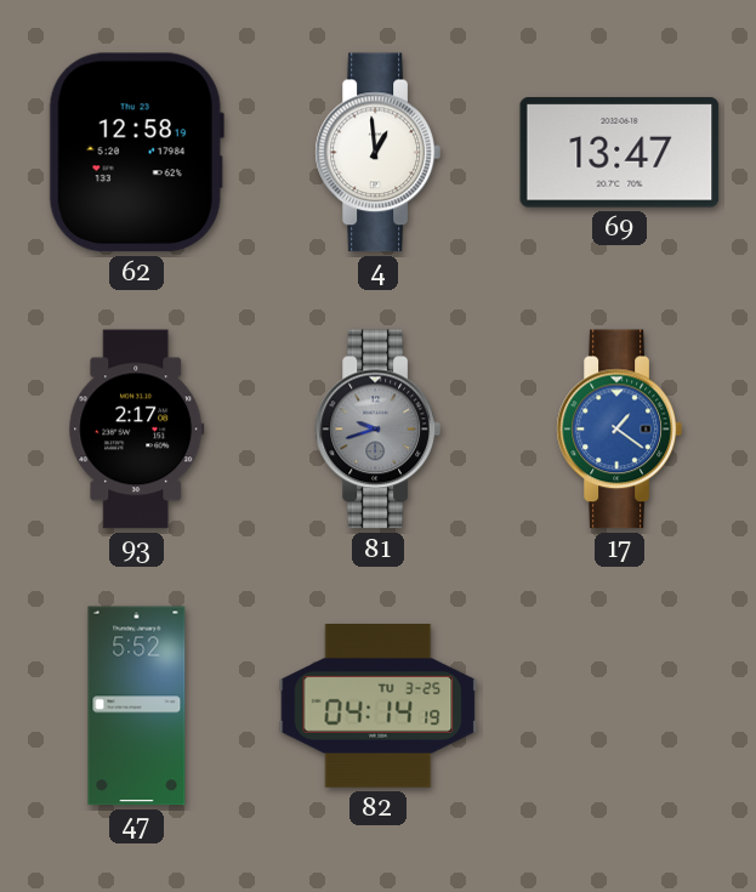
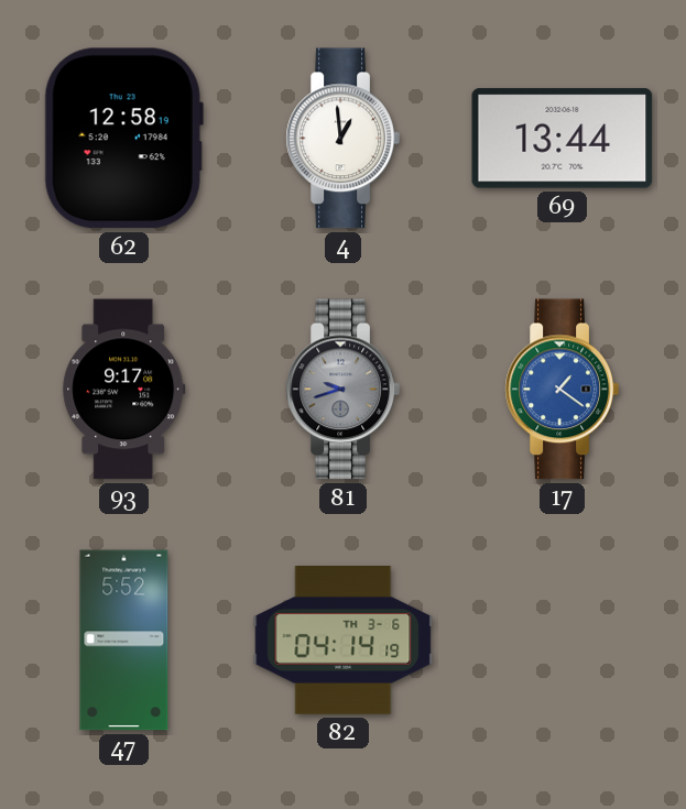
69: 13:47 -> 13:44
93: 2:17 -> 9:17
82 date: TU 3-25 -> TH 3-6
